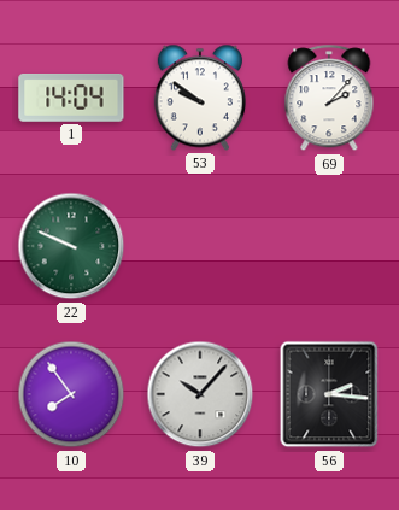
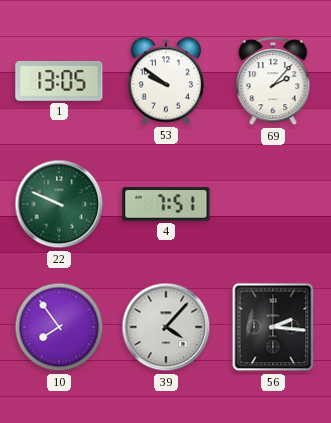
1: 14:04 -> 13:05
4: none -> 7:51
39: 10:07 -> 4:07
